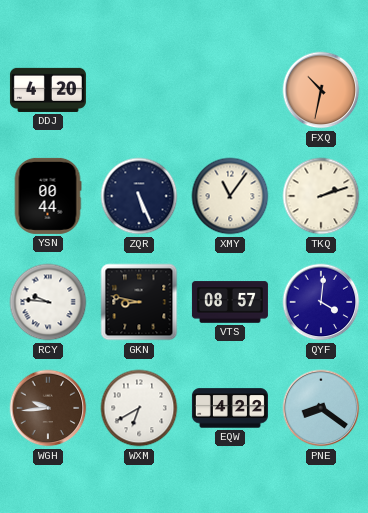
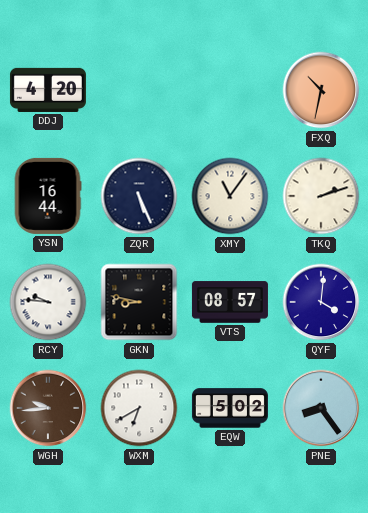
YSN: 00:44 -> 16:44
EQW: 4:22 -> 5:02
PNE: 8:21 -> 8:24
